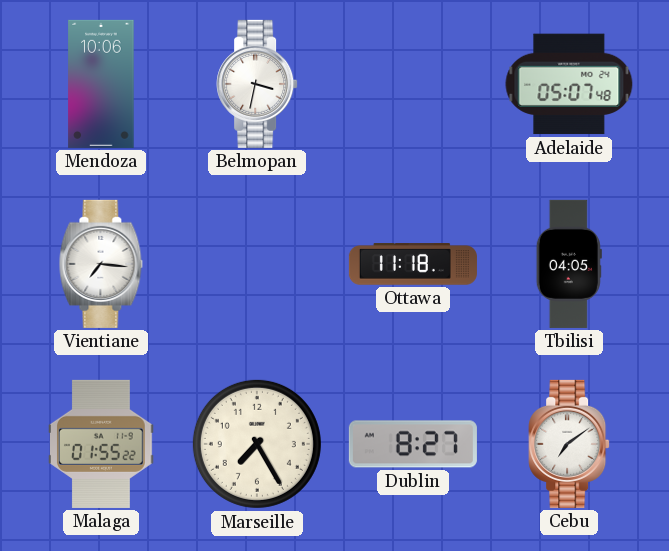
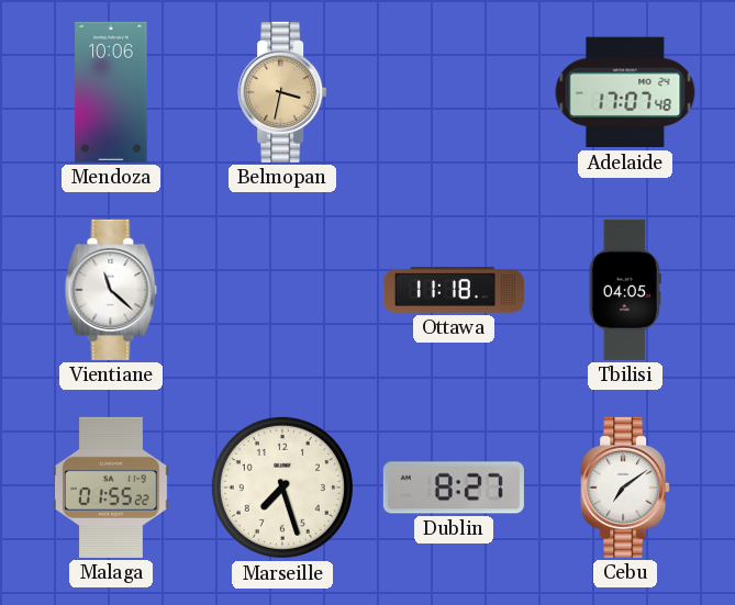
Belmopan dial: white -> champagne
Adelaide: 05:07 -> 17:07
Vientiane: 7:16 -> 11:22
Marseille: 7:25 -> 7:27
